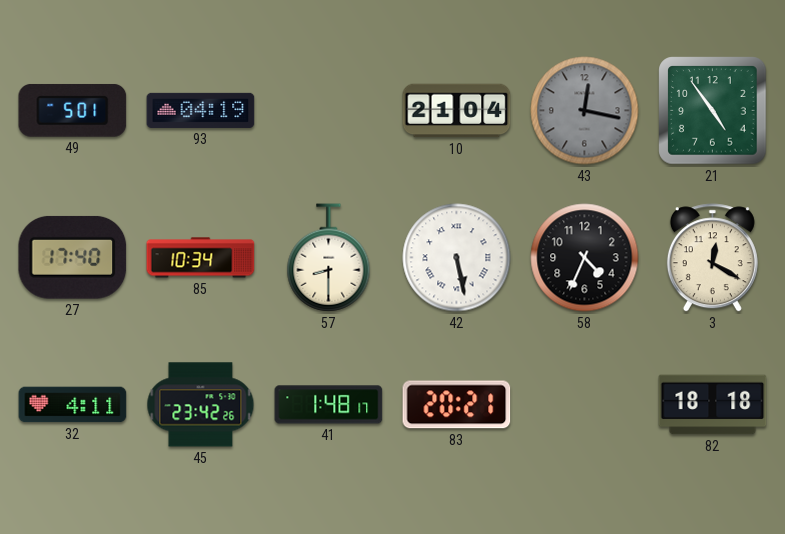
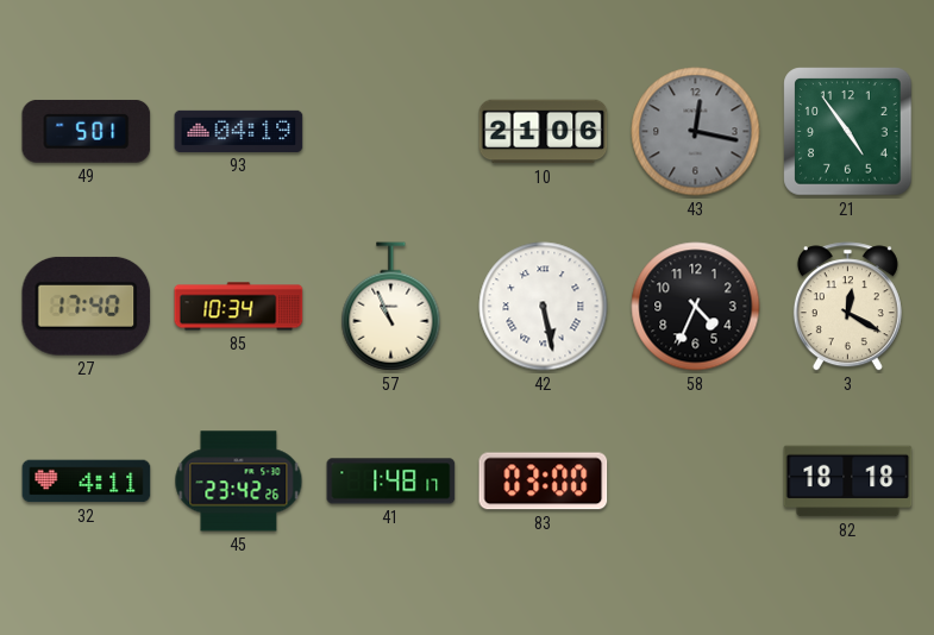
10: 21:04 -> 21:06
57: 8:30 -> 10:56
83: 20:21 -> 03:00
